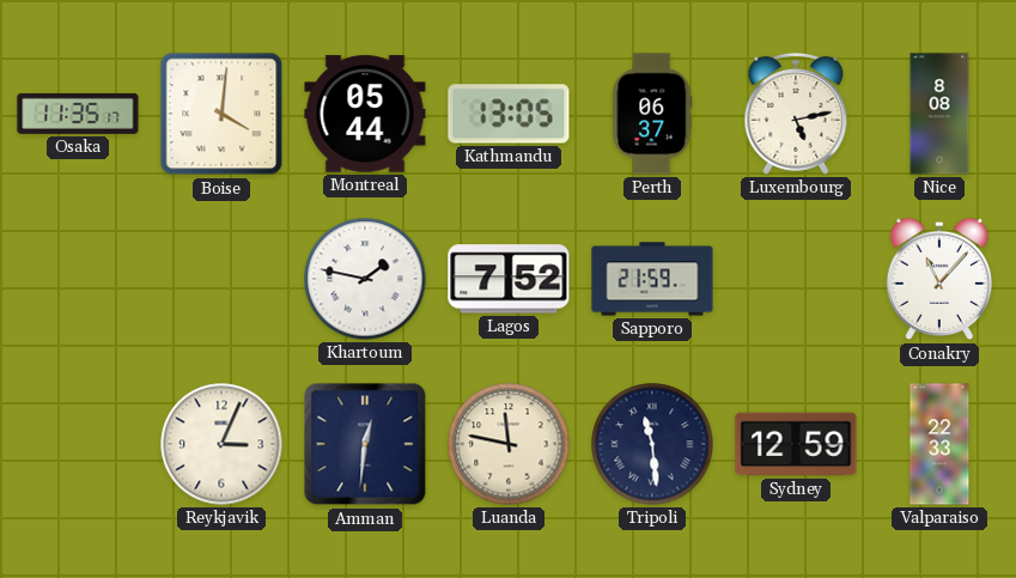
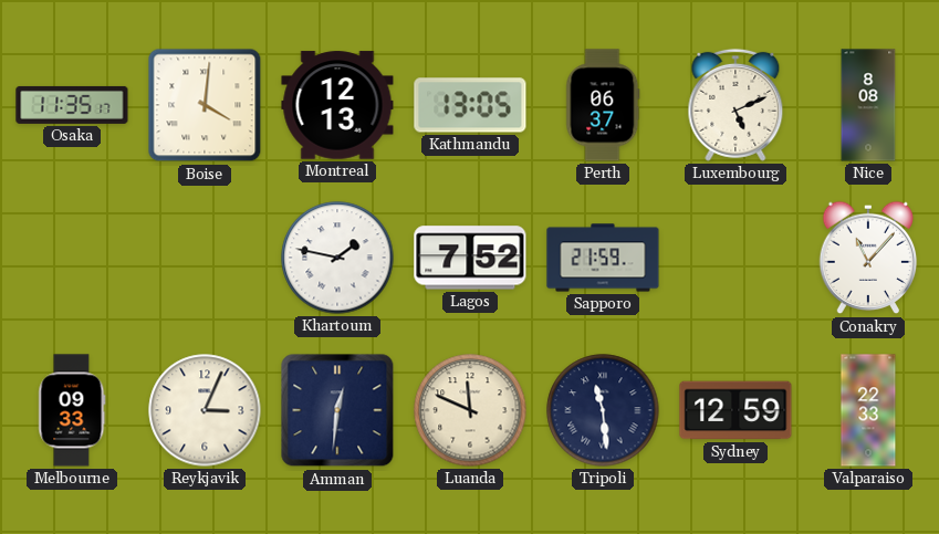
Montreal: 05:44 -> 12:13
Luxembourg: 5:13 -> 5:11
Melbourne: none -> 09:33
Luanda: 11:47 -> 11:49
